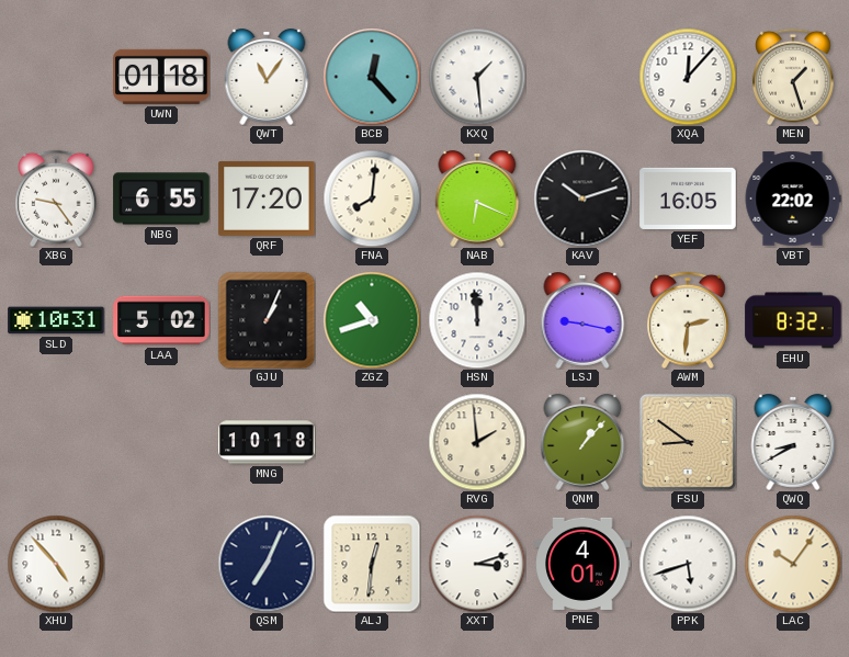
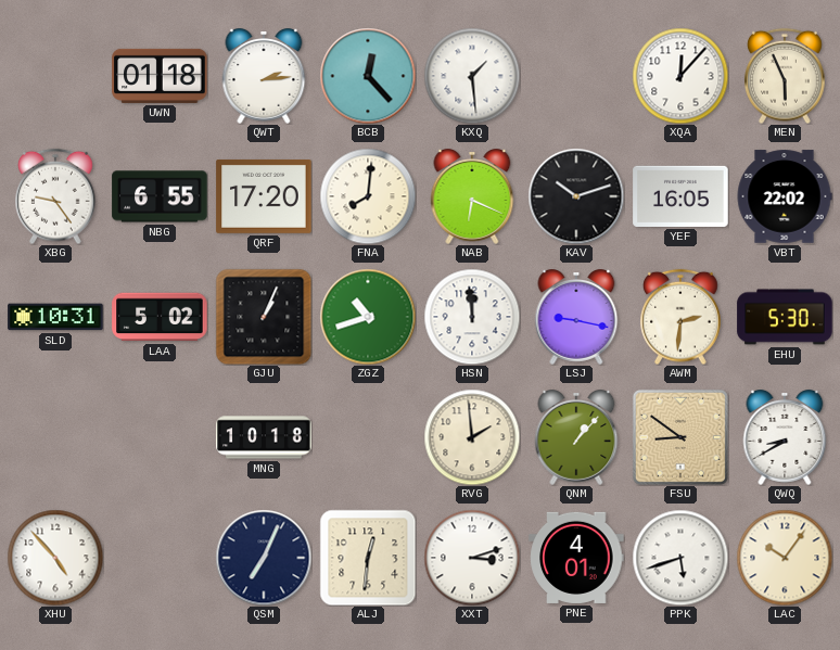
QWT: 11:06 -> 2:14
MEN: 1:27 -> 5:56
EHU: 8:32 -> 5:30
